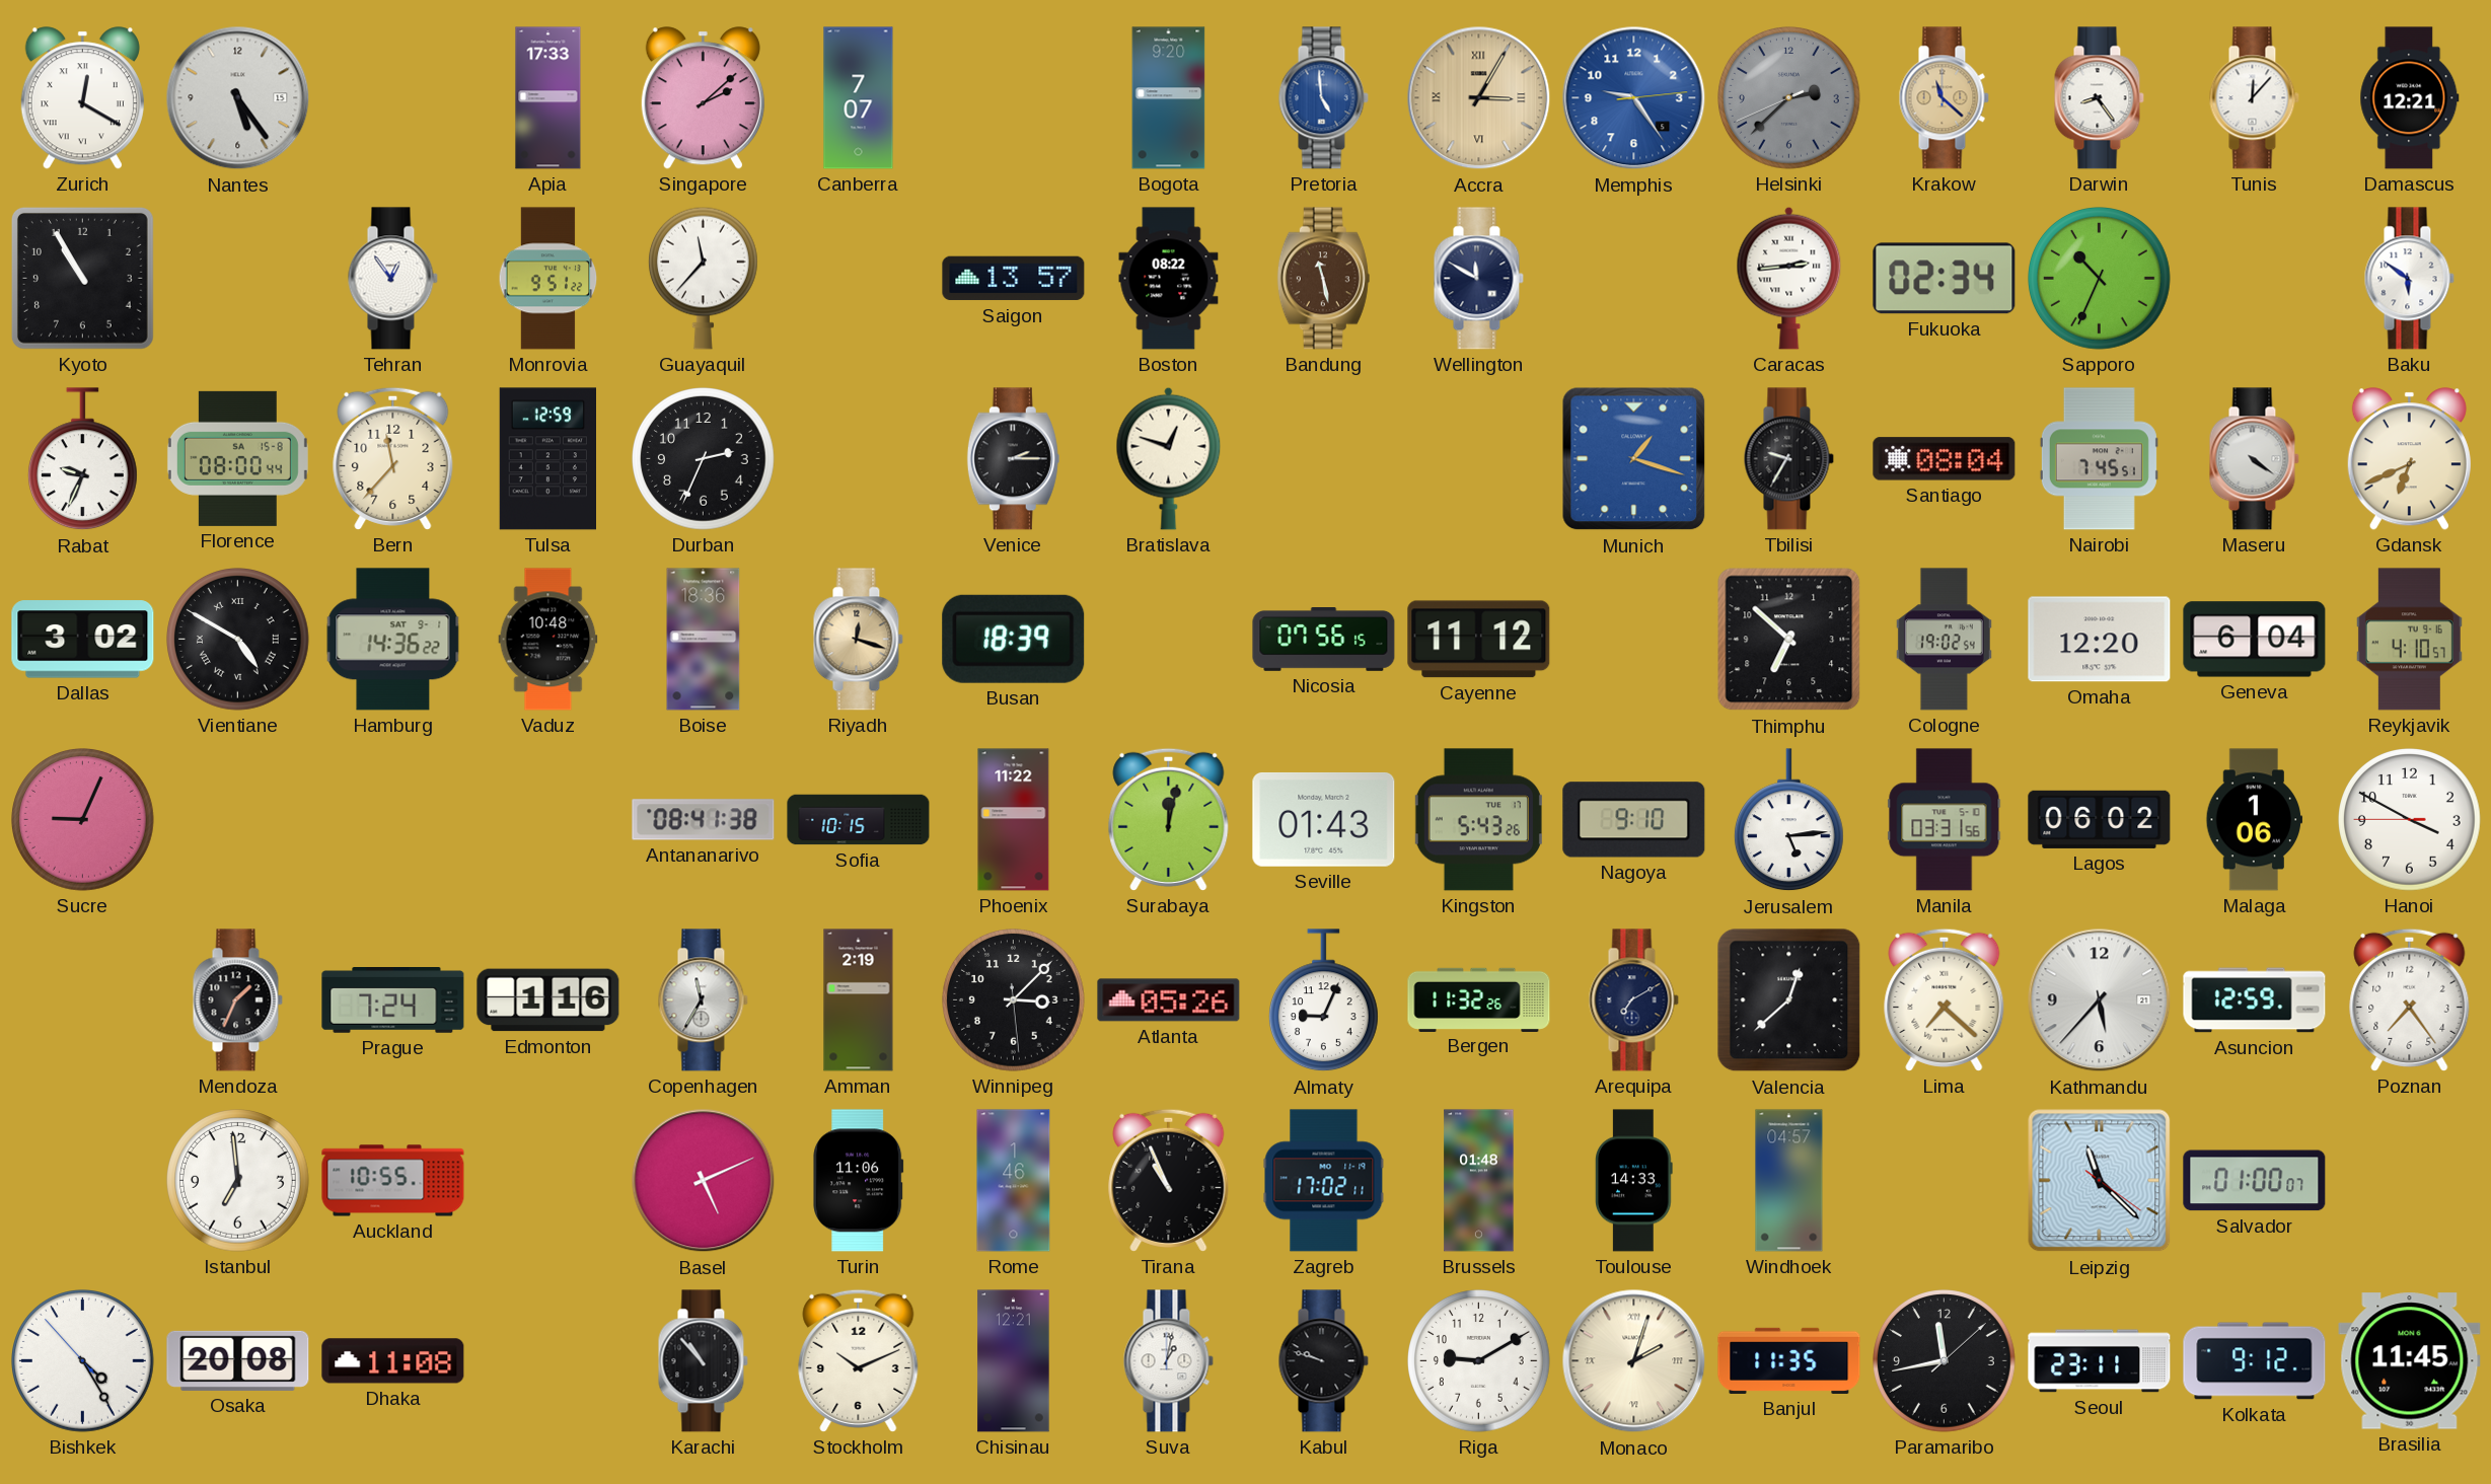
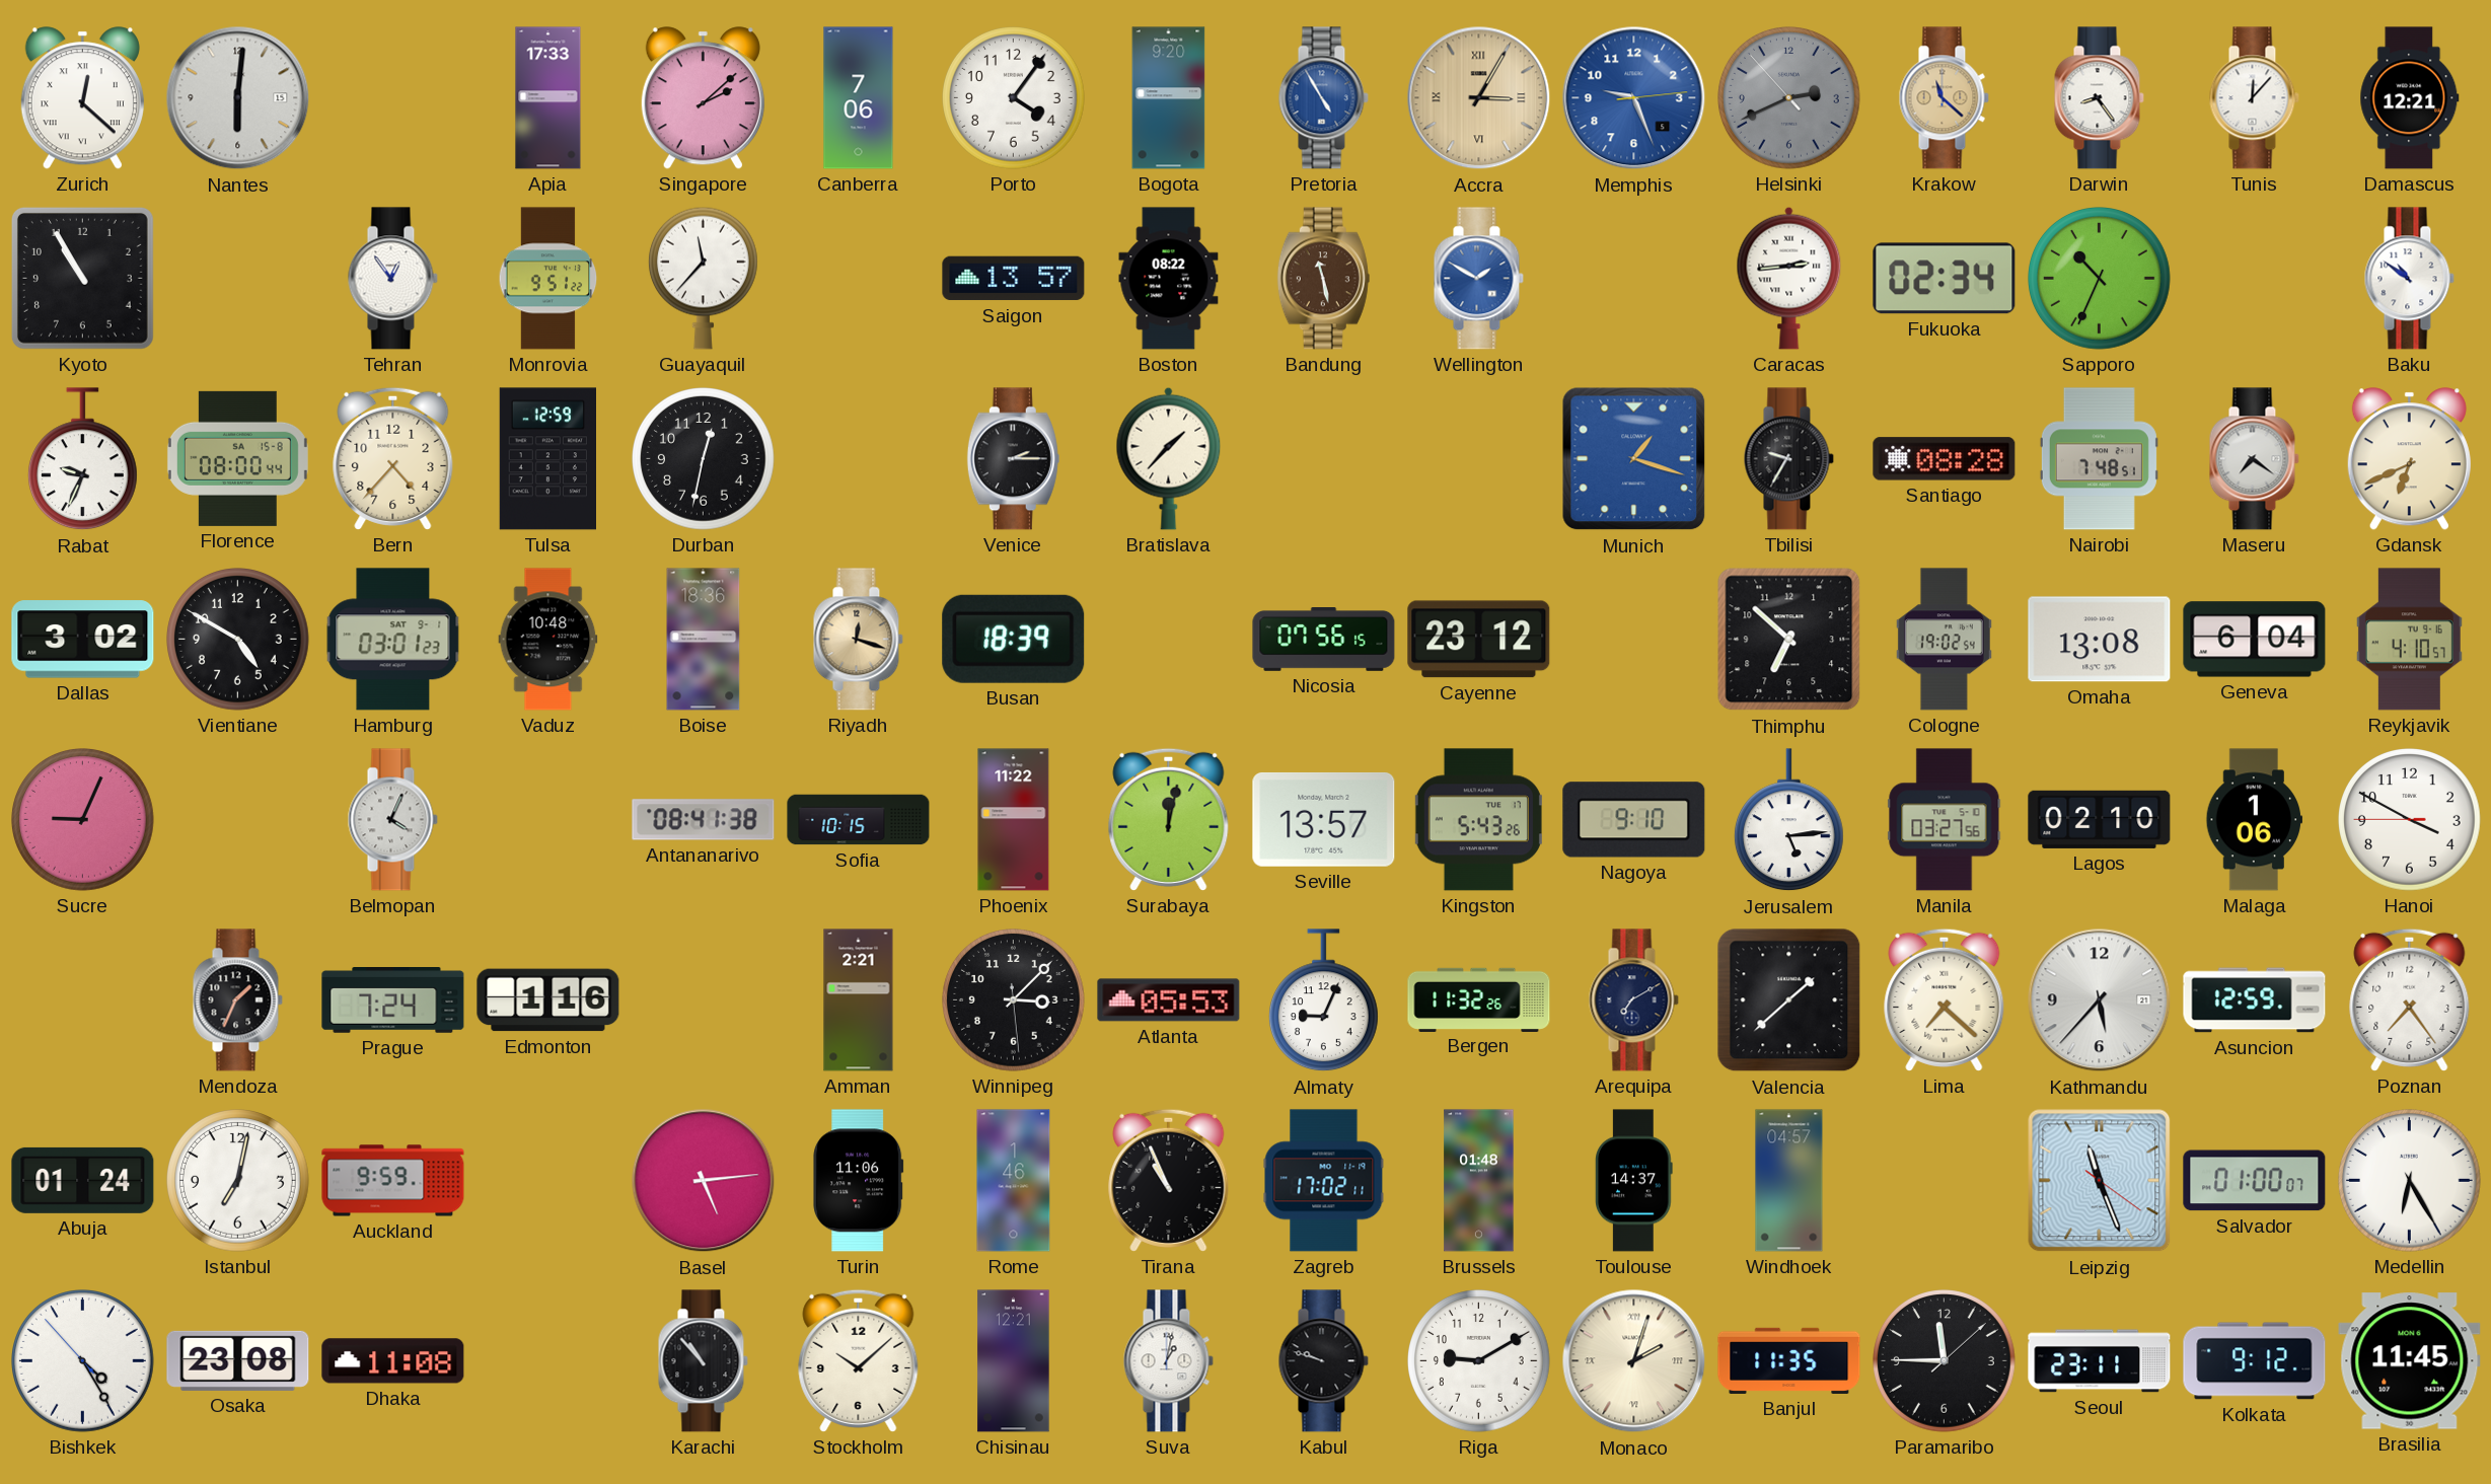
Zurich: 12:20 -> 12:22
Nantes: 5:24 -> 6:01
Canberra: 7:07 -> 7:06
Porto: none -> 4:06
Pretoria: 4:59 -> 4:55
Memphis: 9:24 -> 9:26
Helsinki: 2:37 -> 2:40
Wellington: 11:50 -> 1:50
Wellington dial: navy -> blue
Baku: 5:51 -> 10:51
Bern: 11:37 -> 4:37
Durban: 2:34 -> 12:32
Bratislava: 12:48 -> 1:37
Santiago: 08:04 -> 08:28
Nairobi: 7:45 -> 7:48
Maseru: 4:21 -> 7:21
Vientiane numerals: Roman -> Arabic
Hamburg: 14:36 -> 03:01
Cayenne: 11:12 -> 23:12
Omaha: 12:20 -> 13:08
Belmopan: none -> 4:04
Seville: 01:43 -> 13:57
Manila: 03:31 -> 03:27
Lagos: 06:02 -> 02:10
Copenhagen: 11:35 -> none
Amman: 2:19 -> 2:21
Atlanta: 05:26 -> 05:53
Valencia: 12:38 -> 1:38
Abuja: none -> 01:24
Istanbul: 6:59 -> 7:02
Auckland: 10:55 -> 9:59
Basel: 5:11 -> 5:14
Toulouse: 14:33 -> 14:37
Leipzig: 11:22 -> 11:26
Medellin: none -> 6:25
Osaka: 20:08 -> 23:08
Stockholm: 10:11 -> 10:08
Paramaribo: 11:43 -> 11:45
